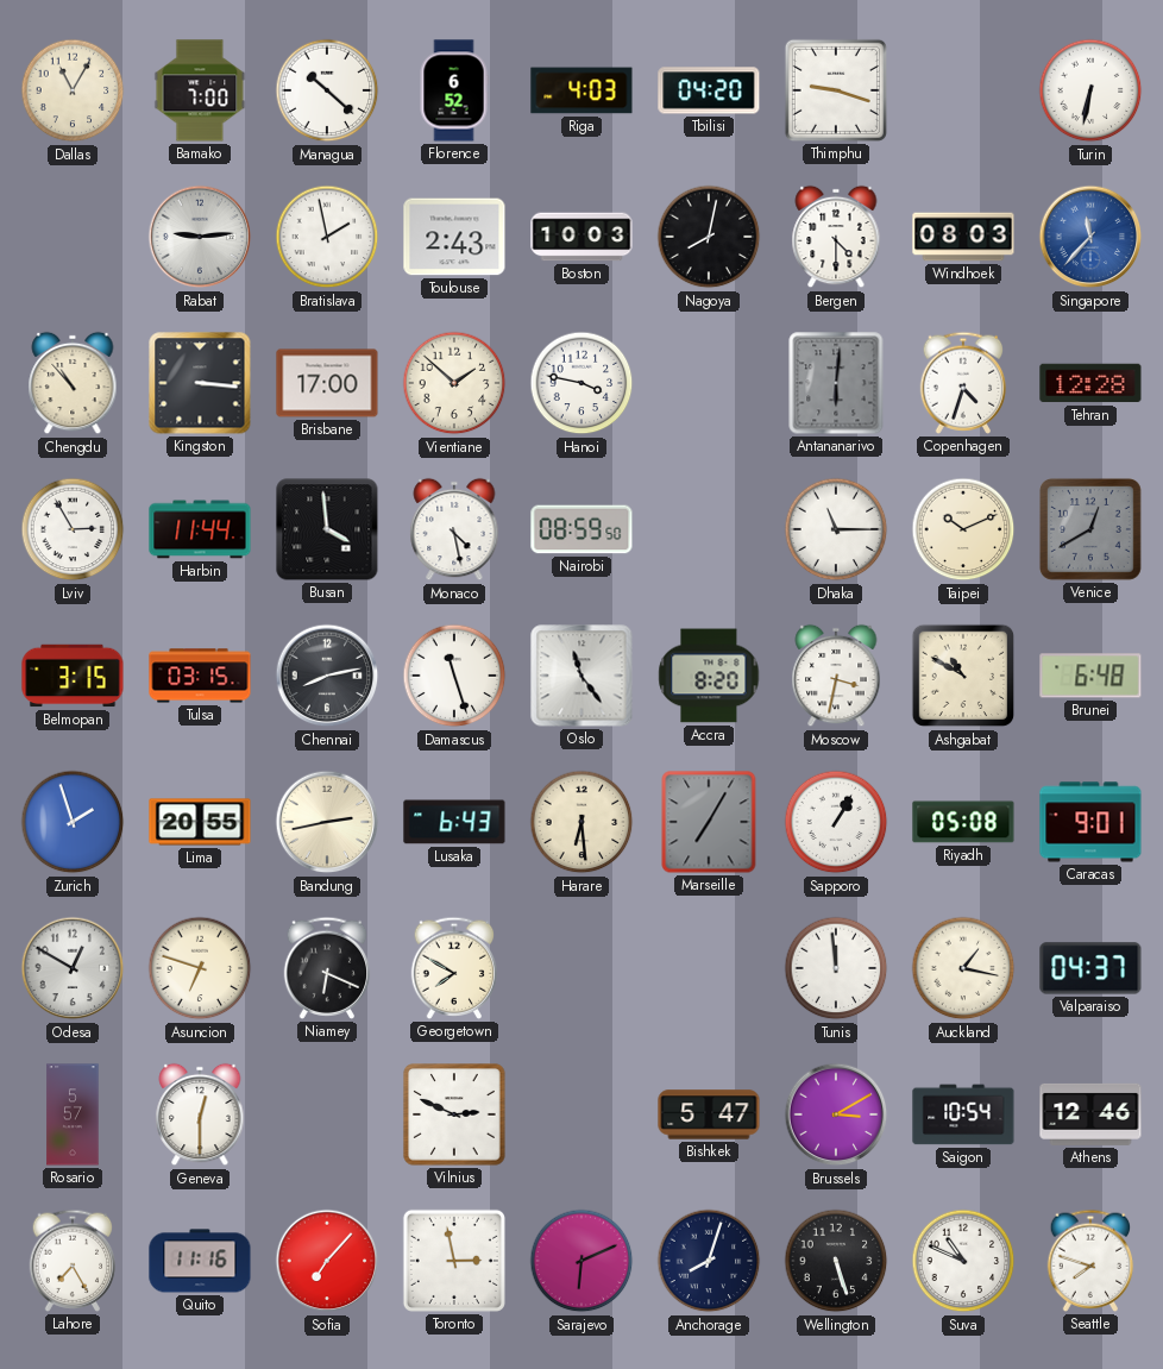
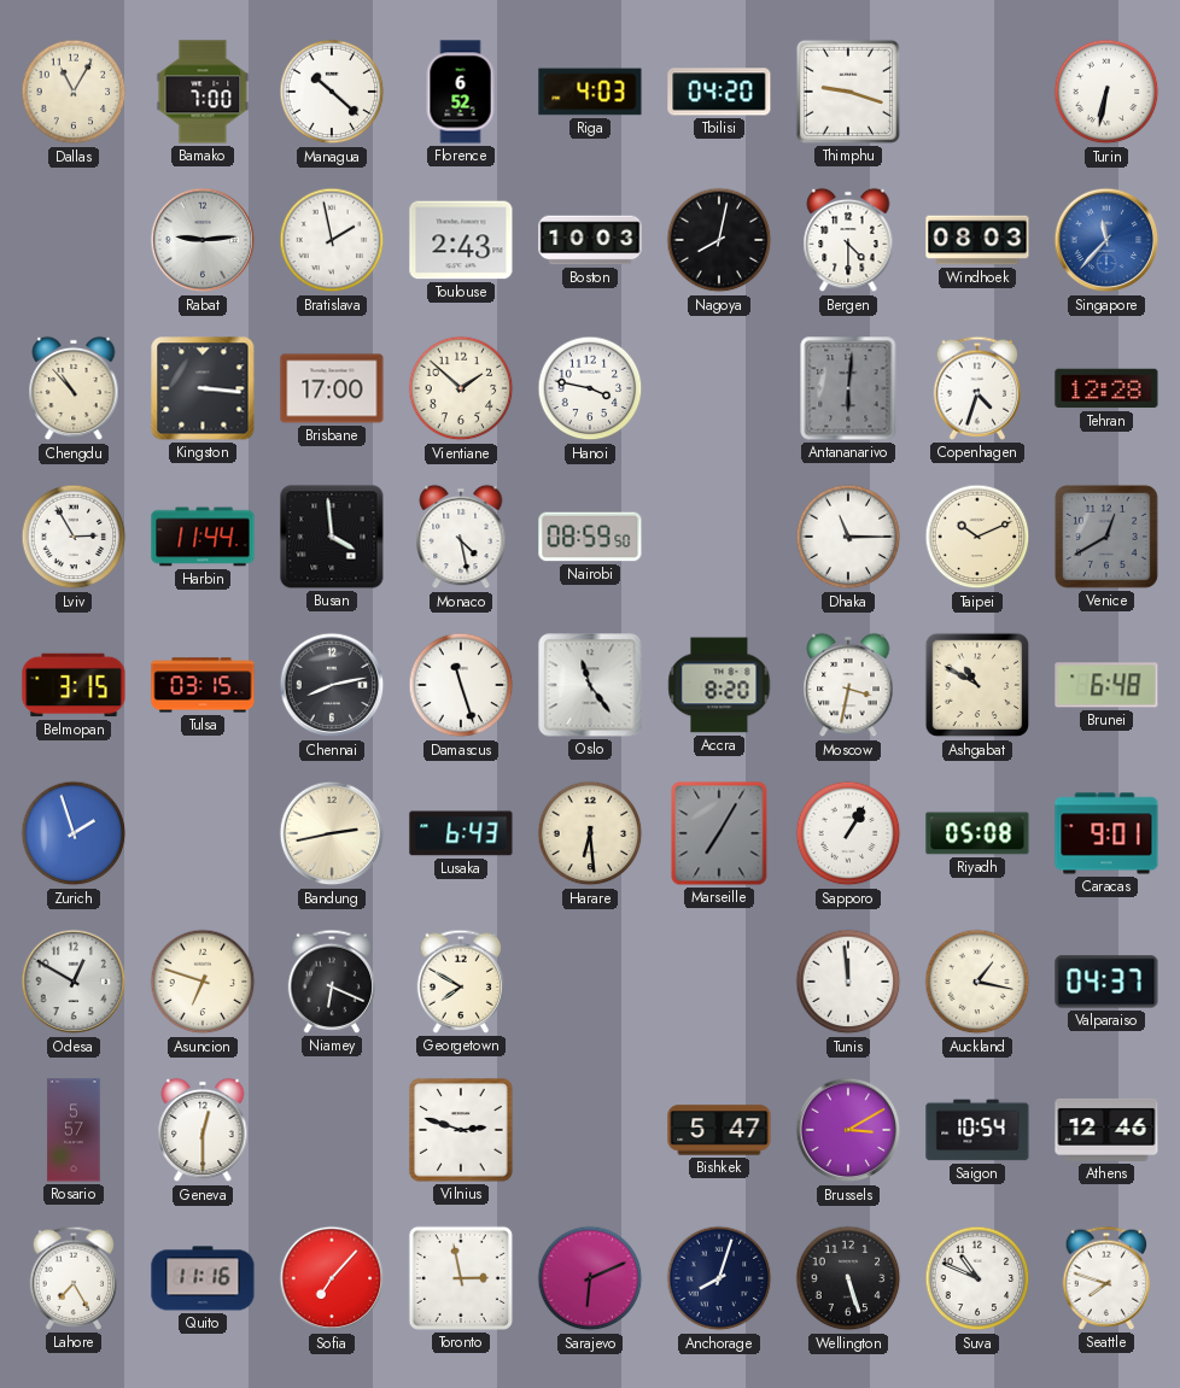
Lima: 20:55 -> none
Vilnius: 2:49 -> 2:48
